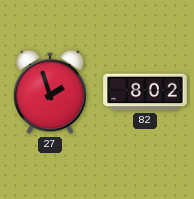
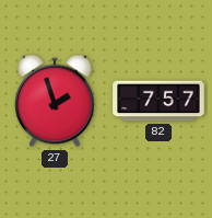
82: 8:02 -> 7:57
